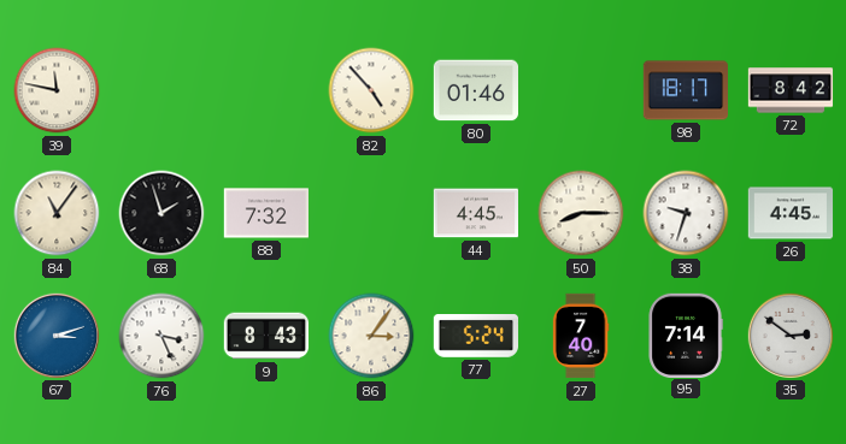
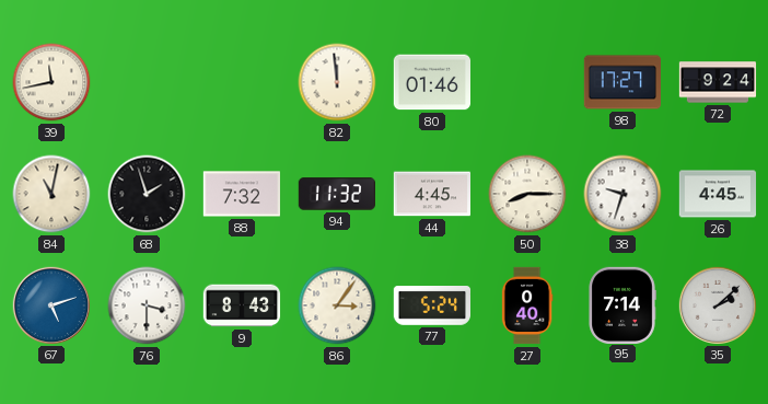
39: 11:47 -> 11:43
82: 4:53 -> 11:59
98: 18:17 -> 17:27
72: 8:42 -> 9:24
84: 11:06 -> 11:02
94: none -> 11:32
67: 3:12 -> 5:12
76: 3:26 -> 3:30
27: 7:40 -> 0:40
35: 2:51 -> 2:08
